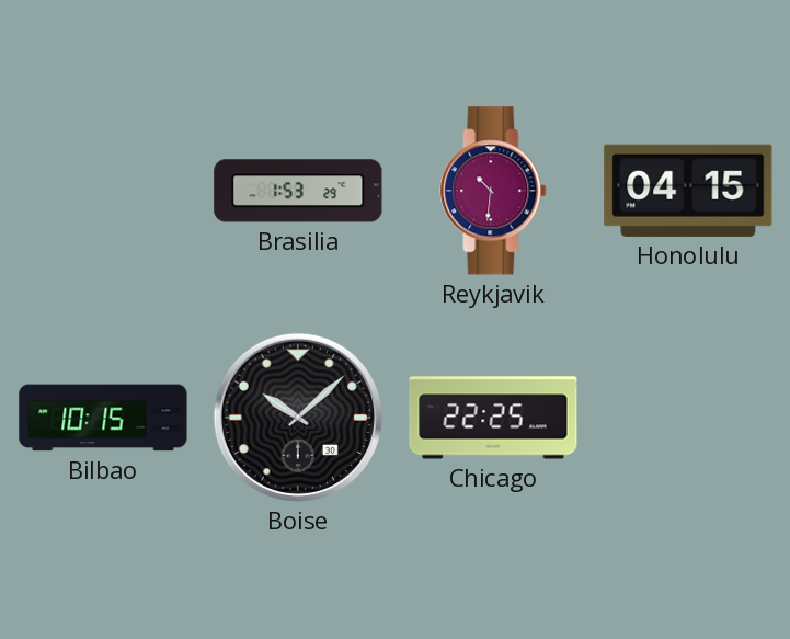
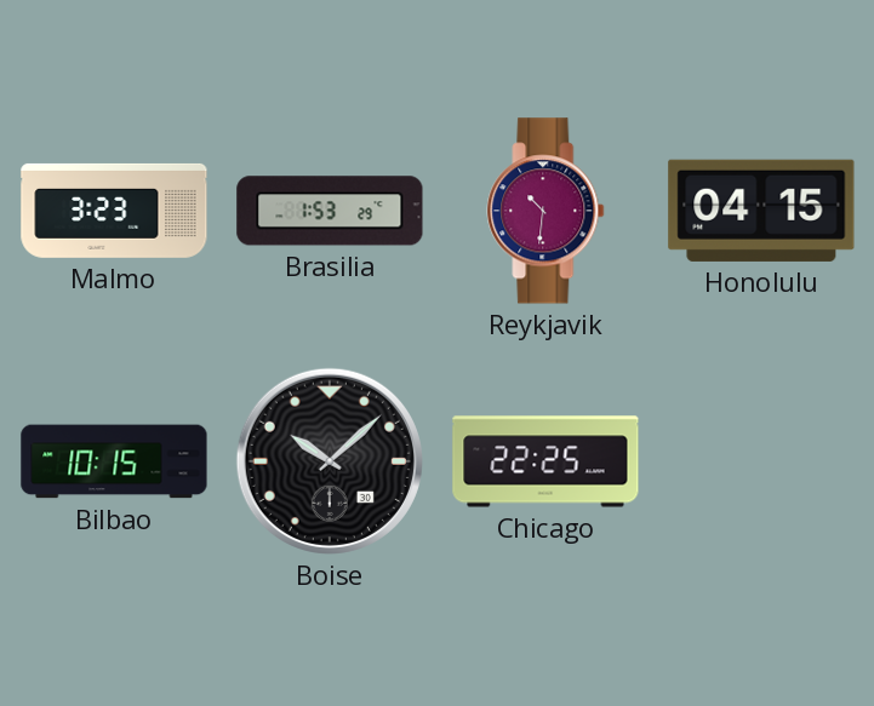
Malmo: none -> 3:23
